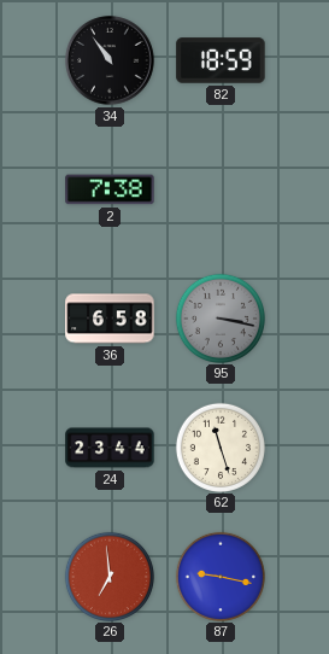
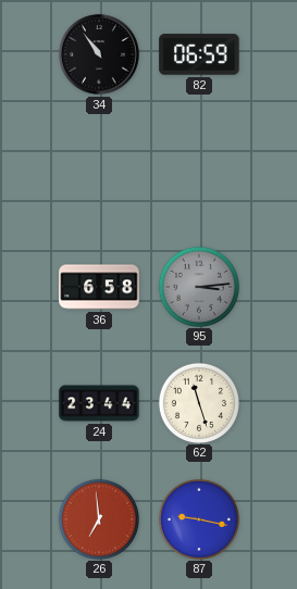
82: 18:59 -> 06:59
2: 7:38 -> none
95: 3:17 -> 3:14
